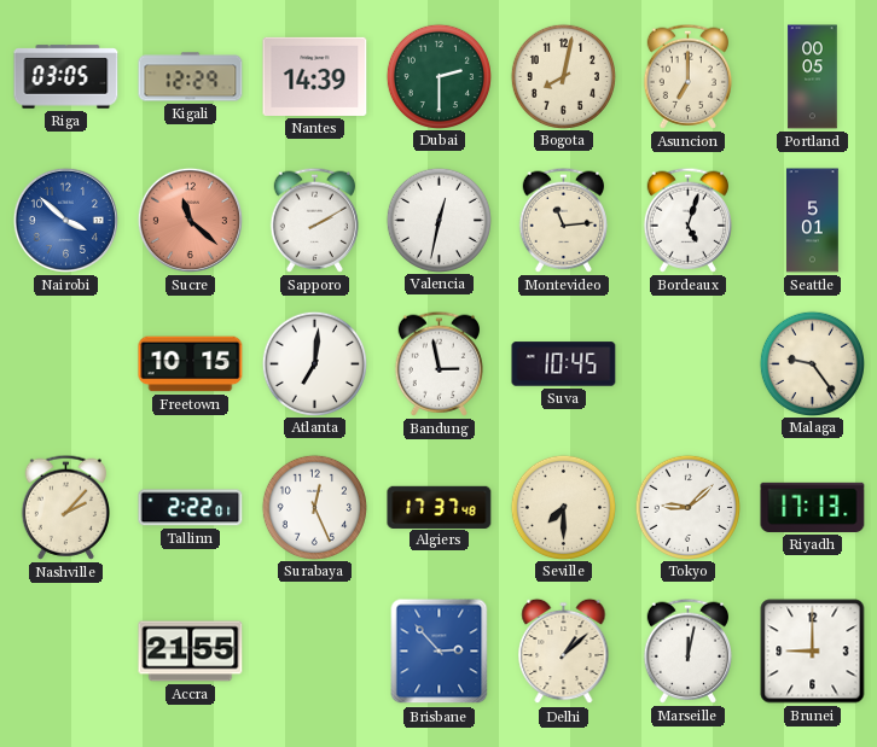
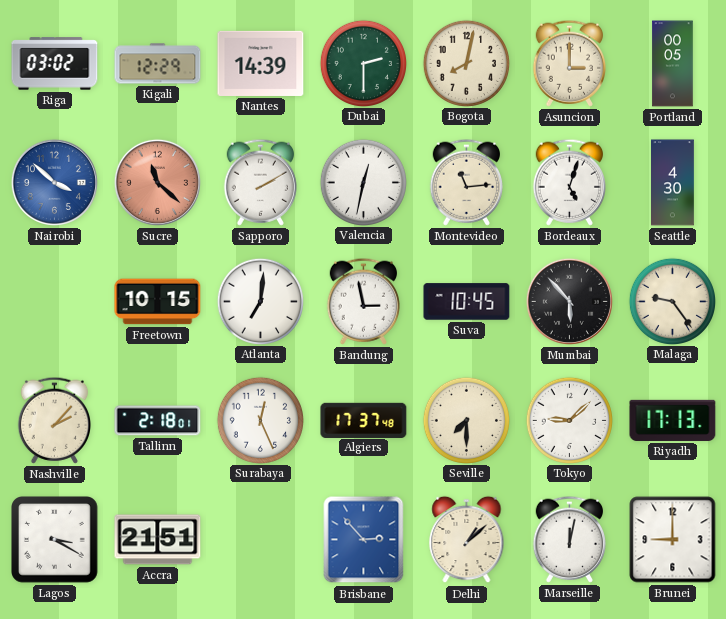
Riga: 03:05 -> 03:02
Asuncion: 7:00 -> 3:00
Seattle: 5:01 -> 4:30
Mumbai: none -> 5:53
Tallinn: 2:22 -> 2:18
Lagos: none -> 3:20
Accra: 21:55 -> 21:51
